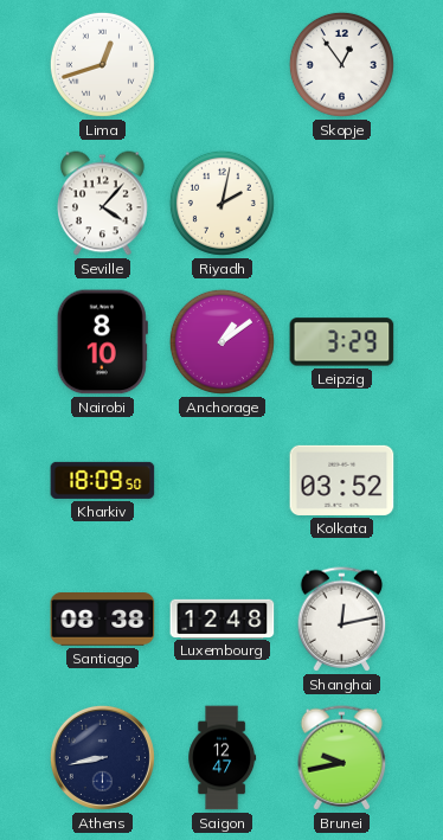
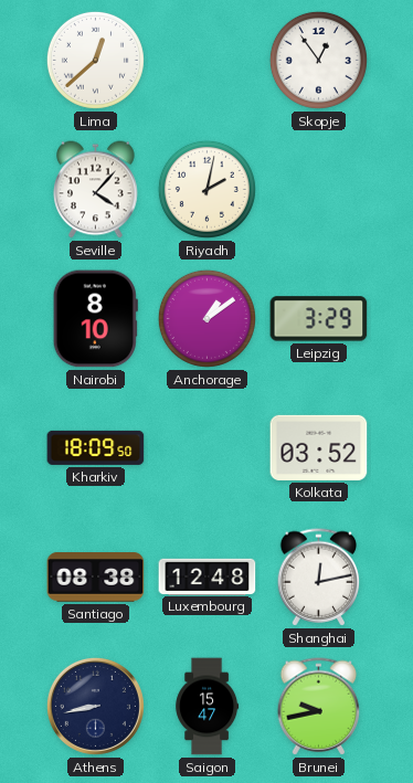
Lima: 12:42 -> 12:38
Saigon: 12:47 -> 15:47
